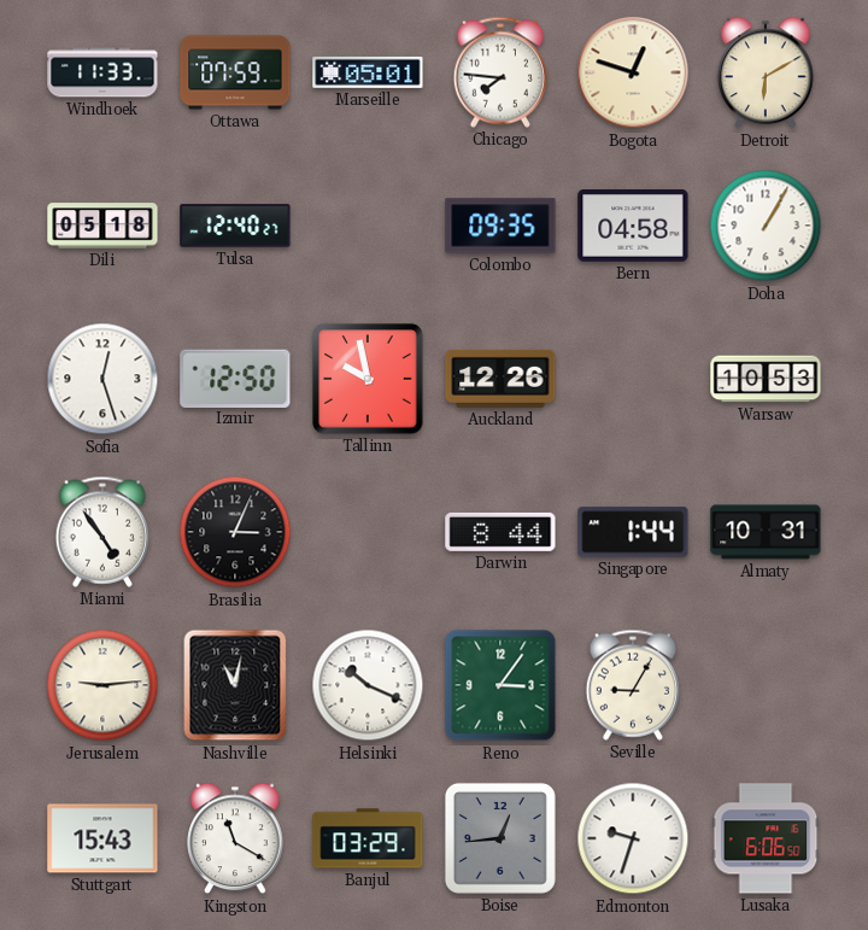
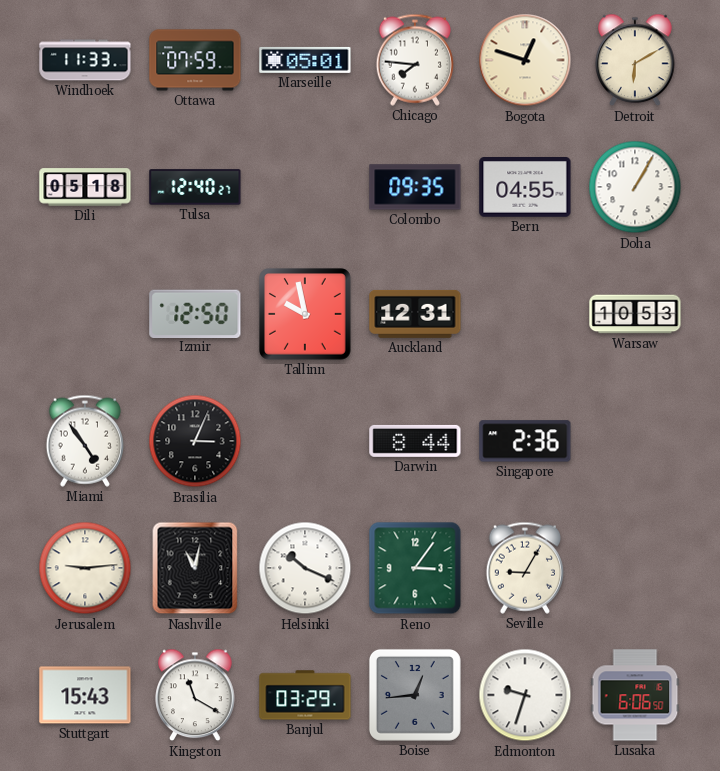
Bern: 04:58 -> 04:55
Sofia: 12:27 -> none
Auckland: 12:26 -> 12:31
Singapore: 1:44 -> 2:36
Almaty: 10:31 -> none
